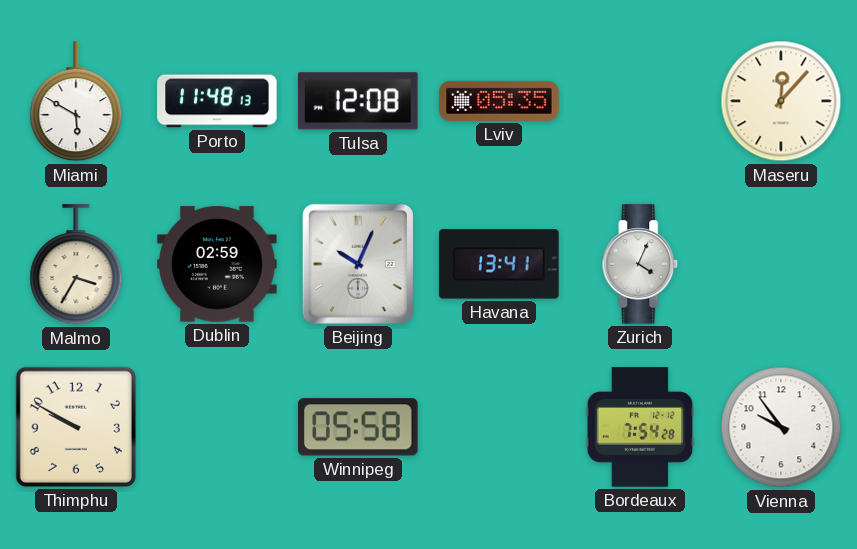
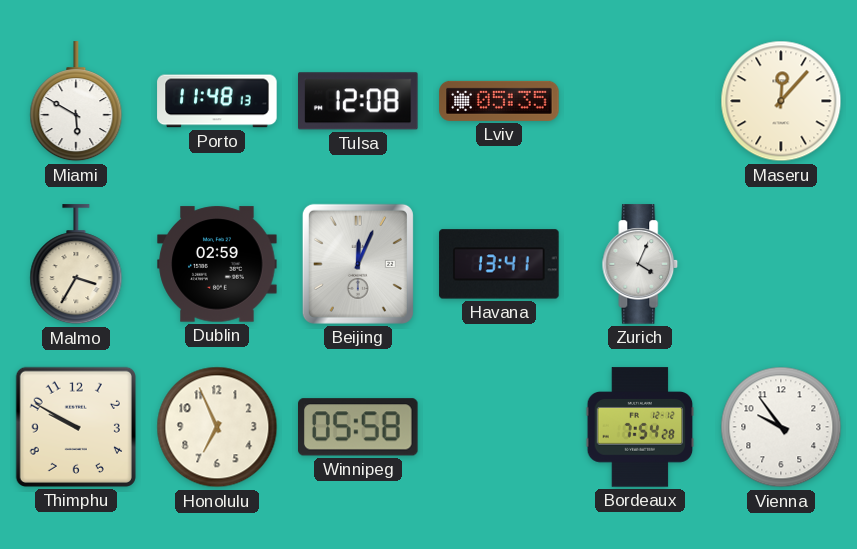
Beijing: 10:04 -> 12:04
Honolulu: none -> 6:56
